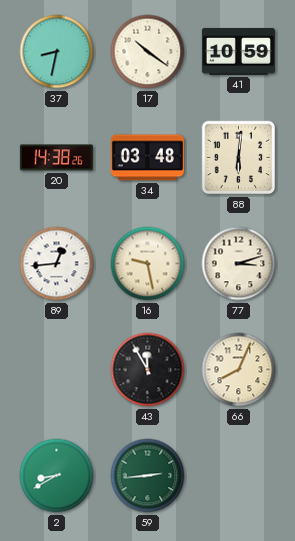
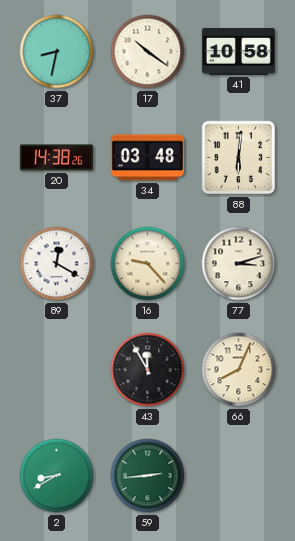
41: 10:59 -> 10:58
89: 12:44 -> 12:20
16: 9:28 -> 9:23
